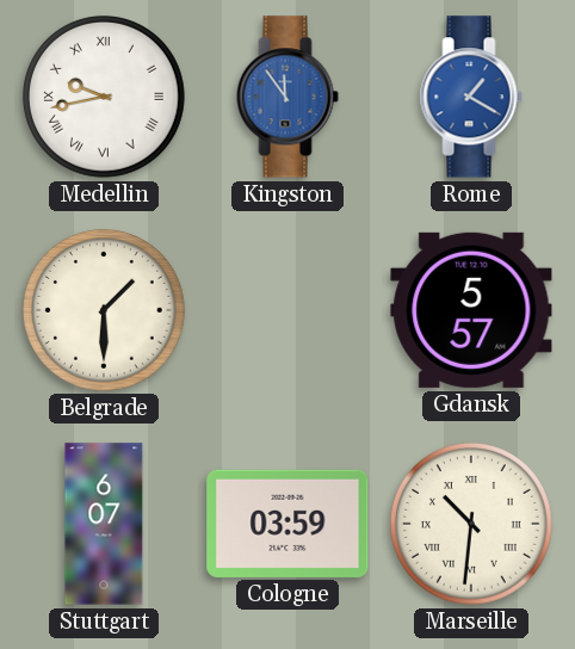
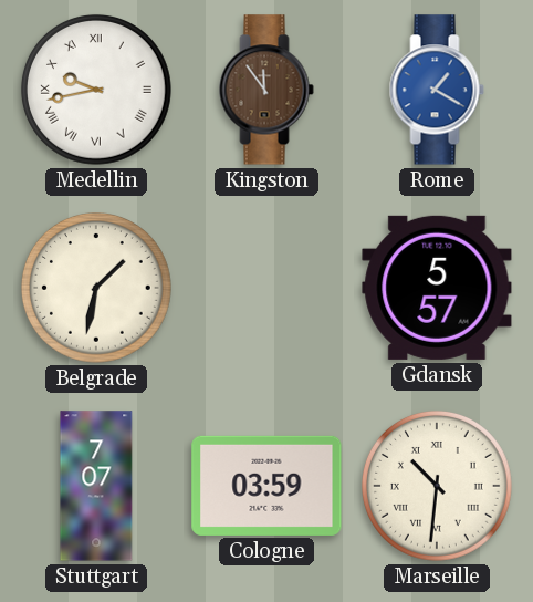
Kingston dial: blue -> brown
Belgrade: 1:30 -> 1:32
Stuttgart: 6:07 -> 7:07
